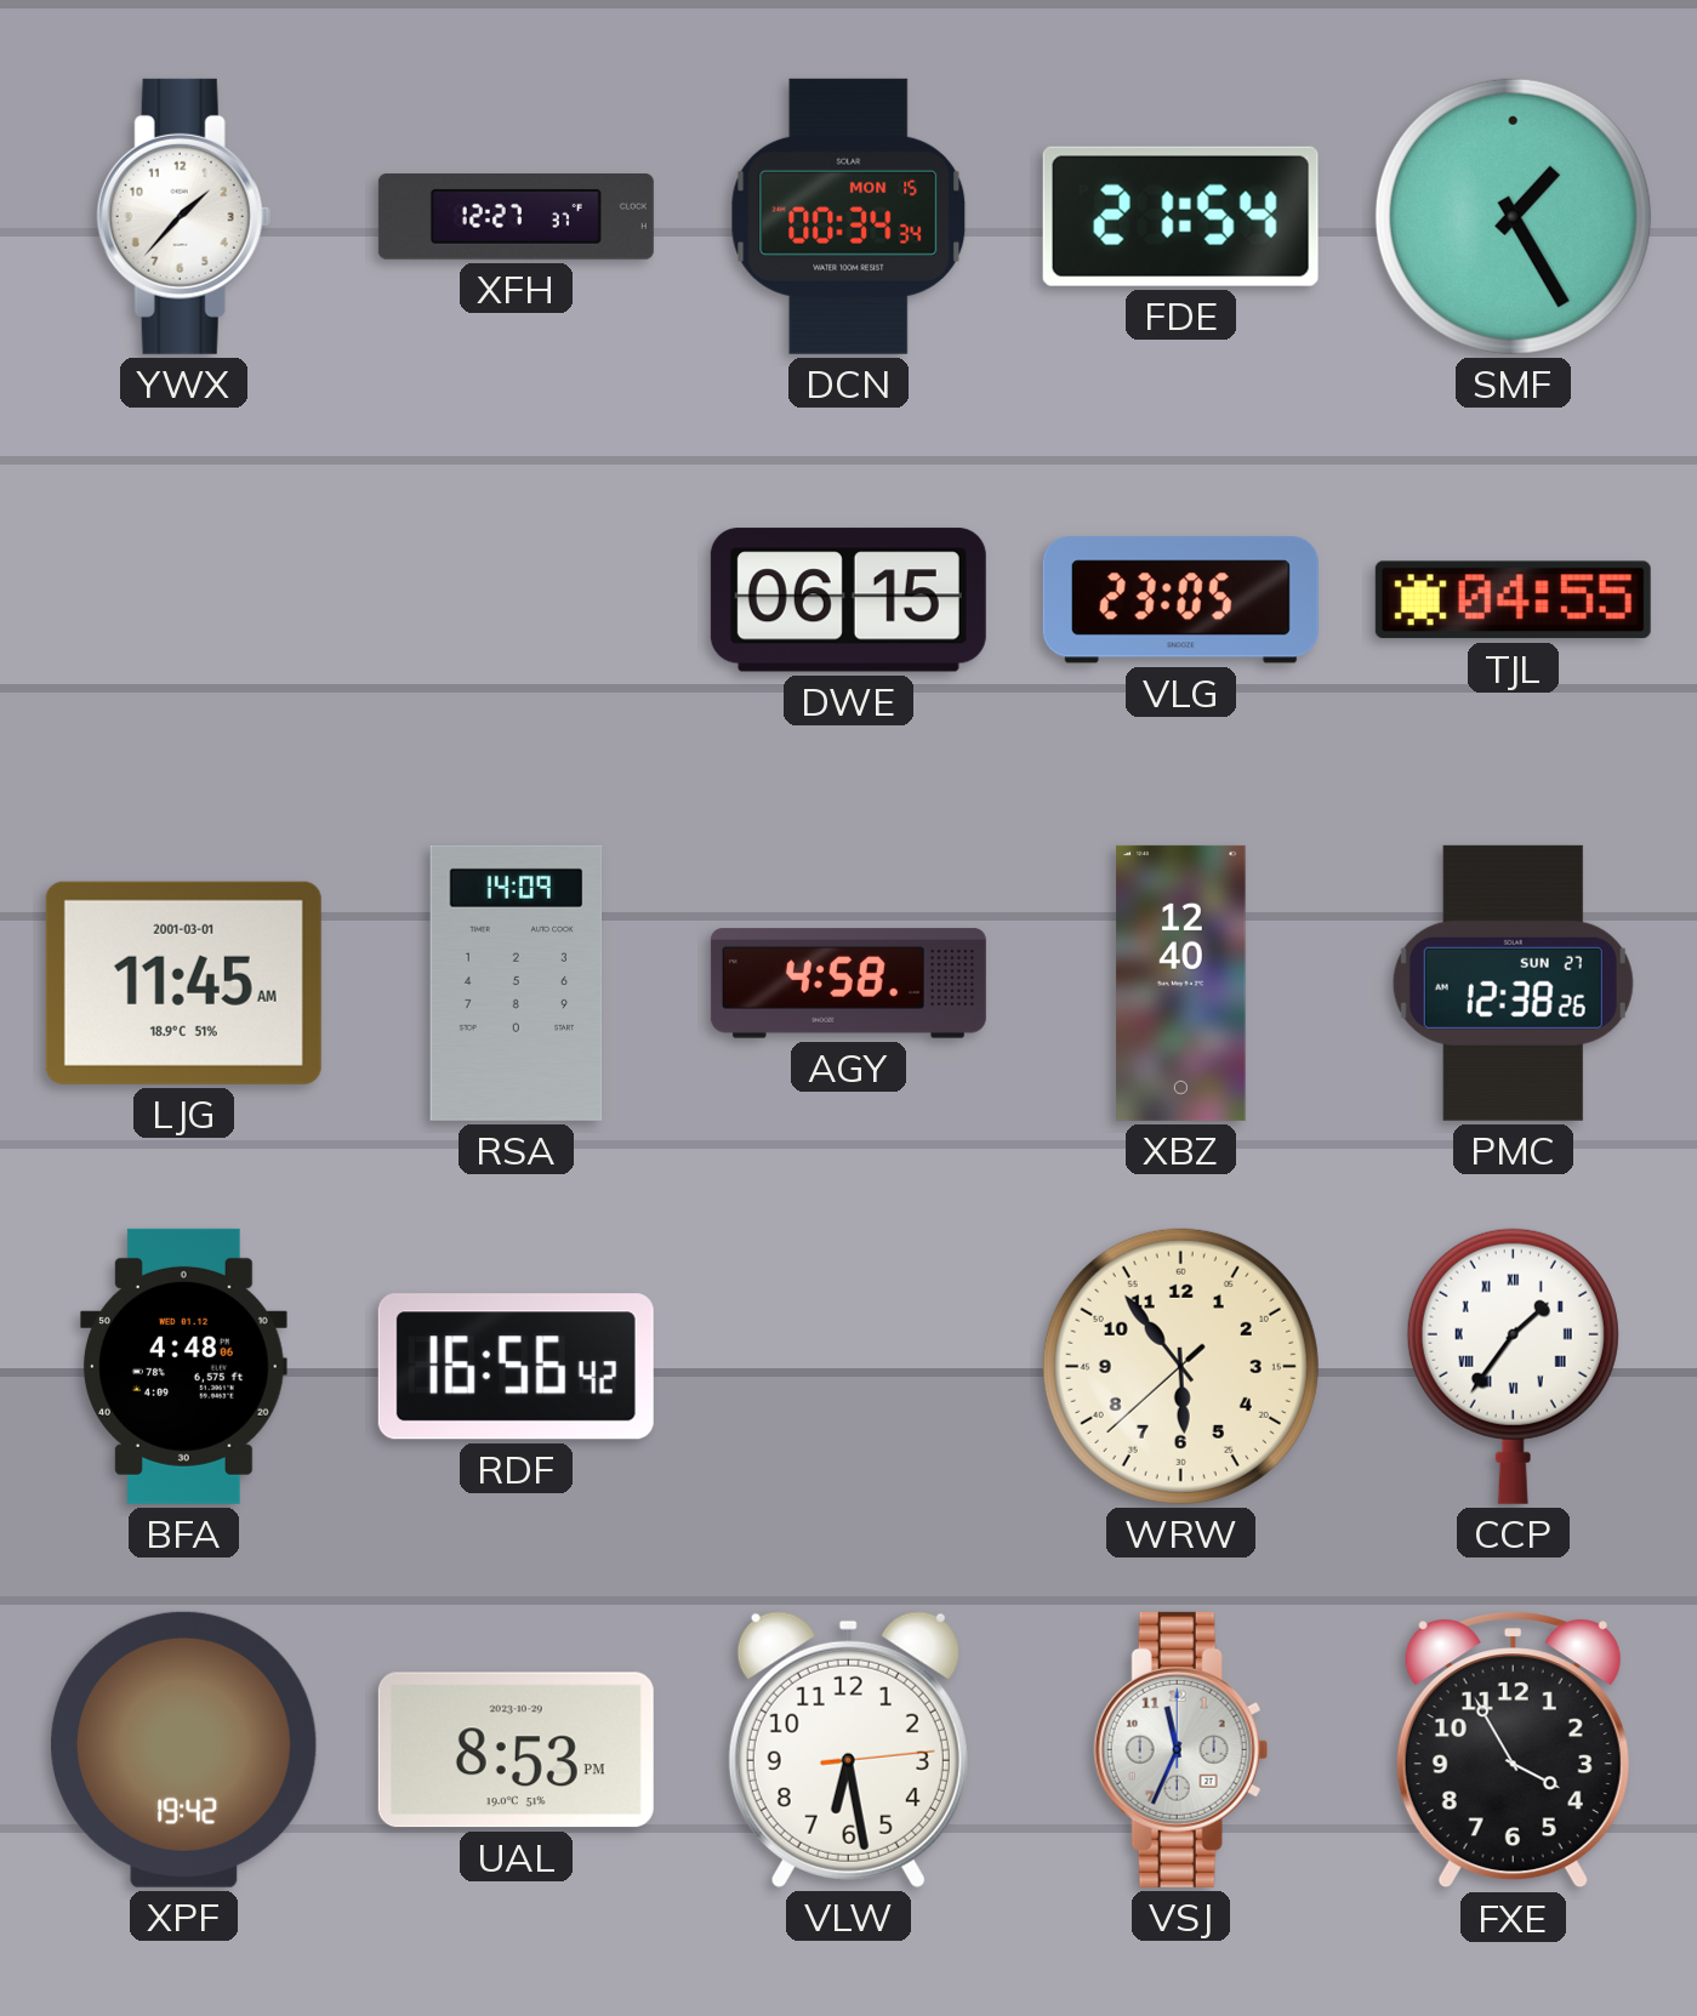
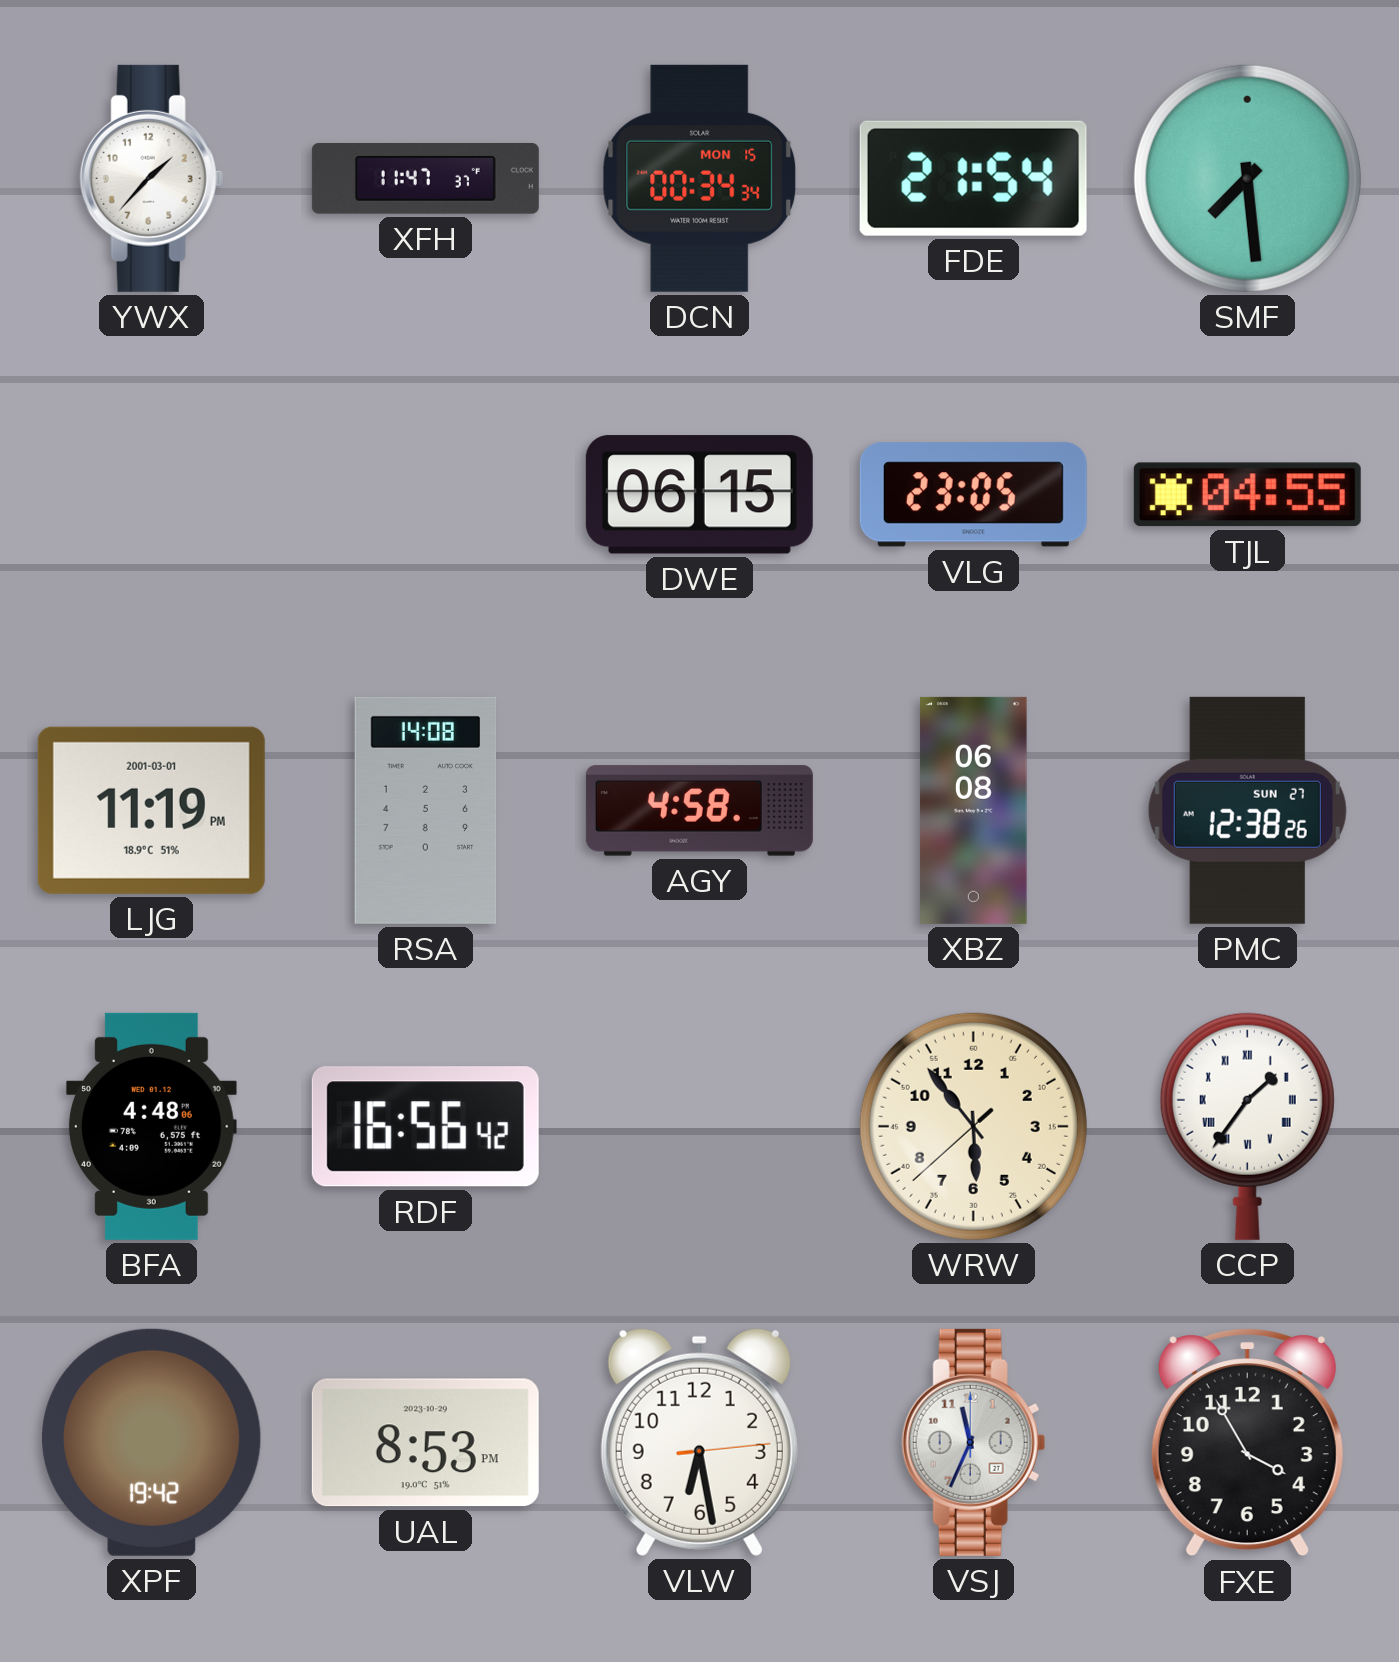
XFH: 12:27 -> 11:47
SMF: 1:25 -> 7:29
LJG: 11:45 -> 11:19
RSA: 14:09 -> 14:08
XBZ: 12:40 -> 06:08
